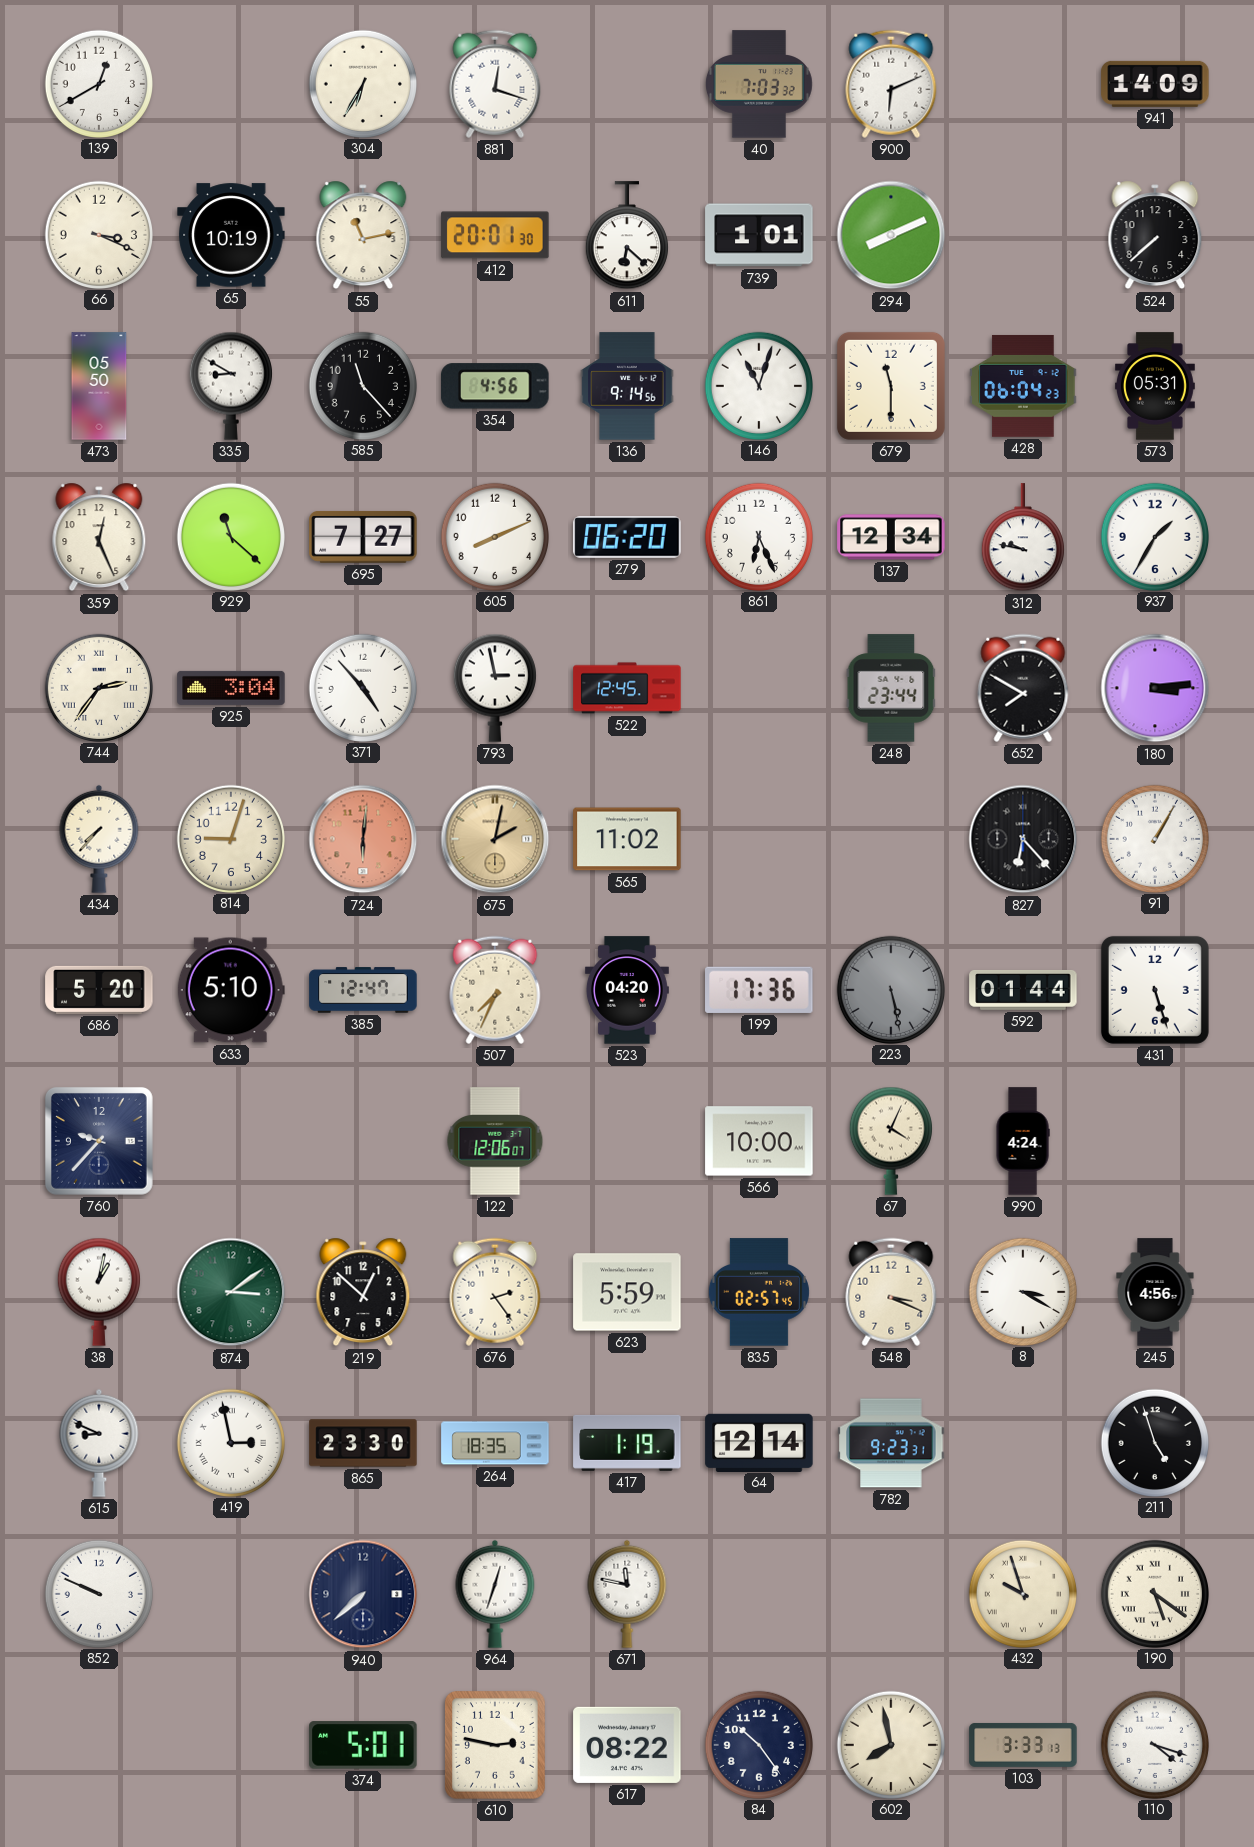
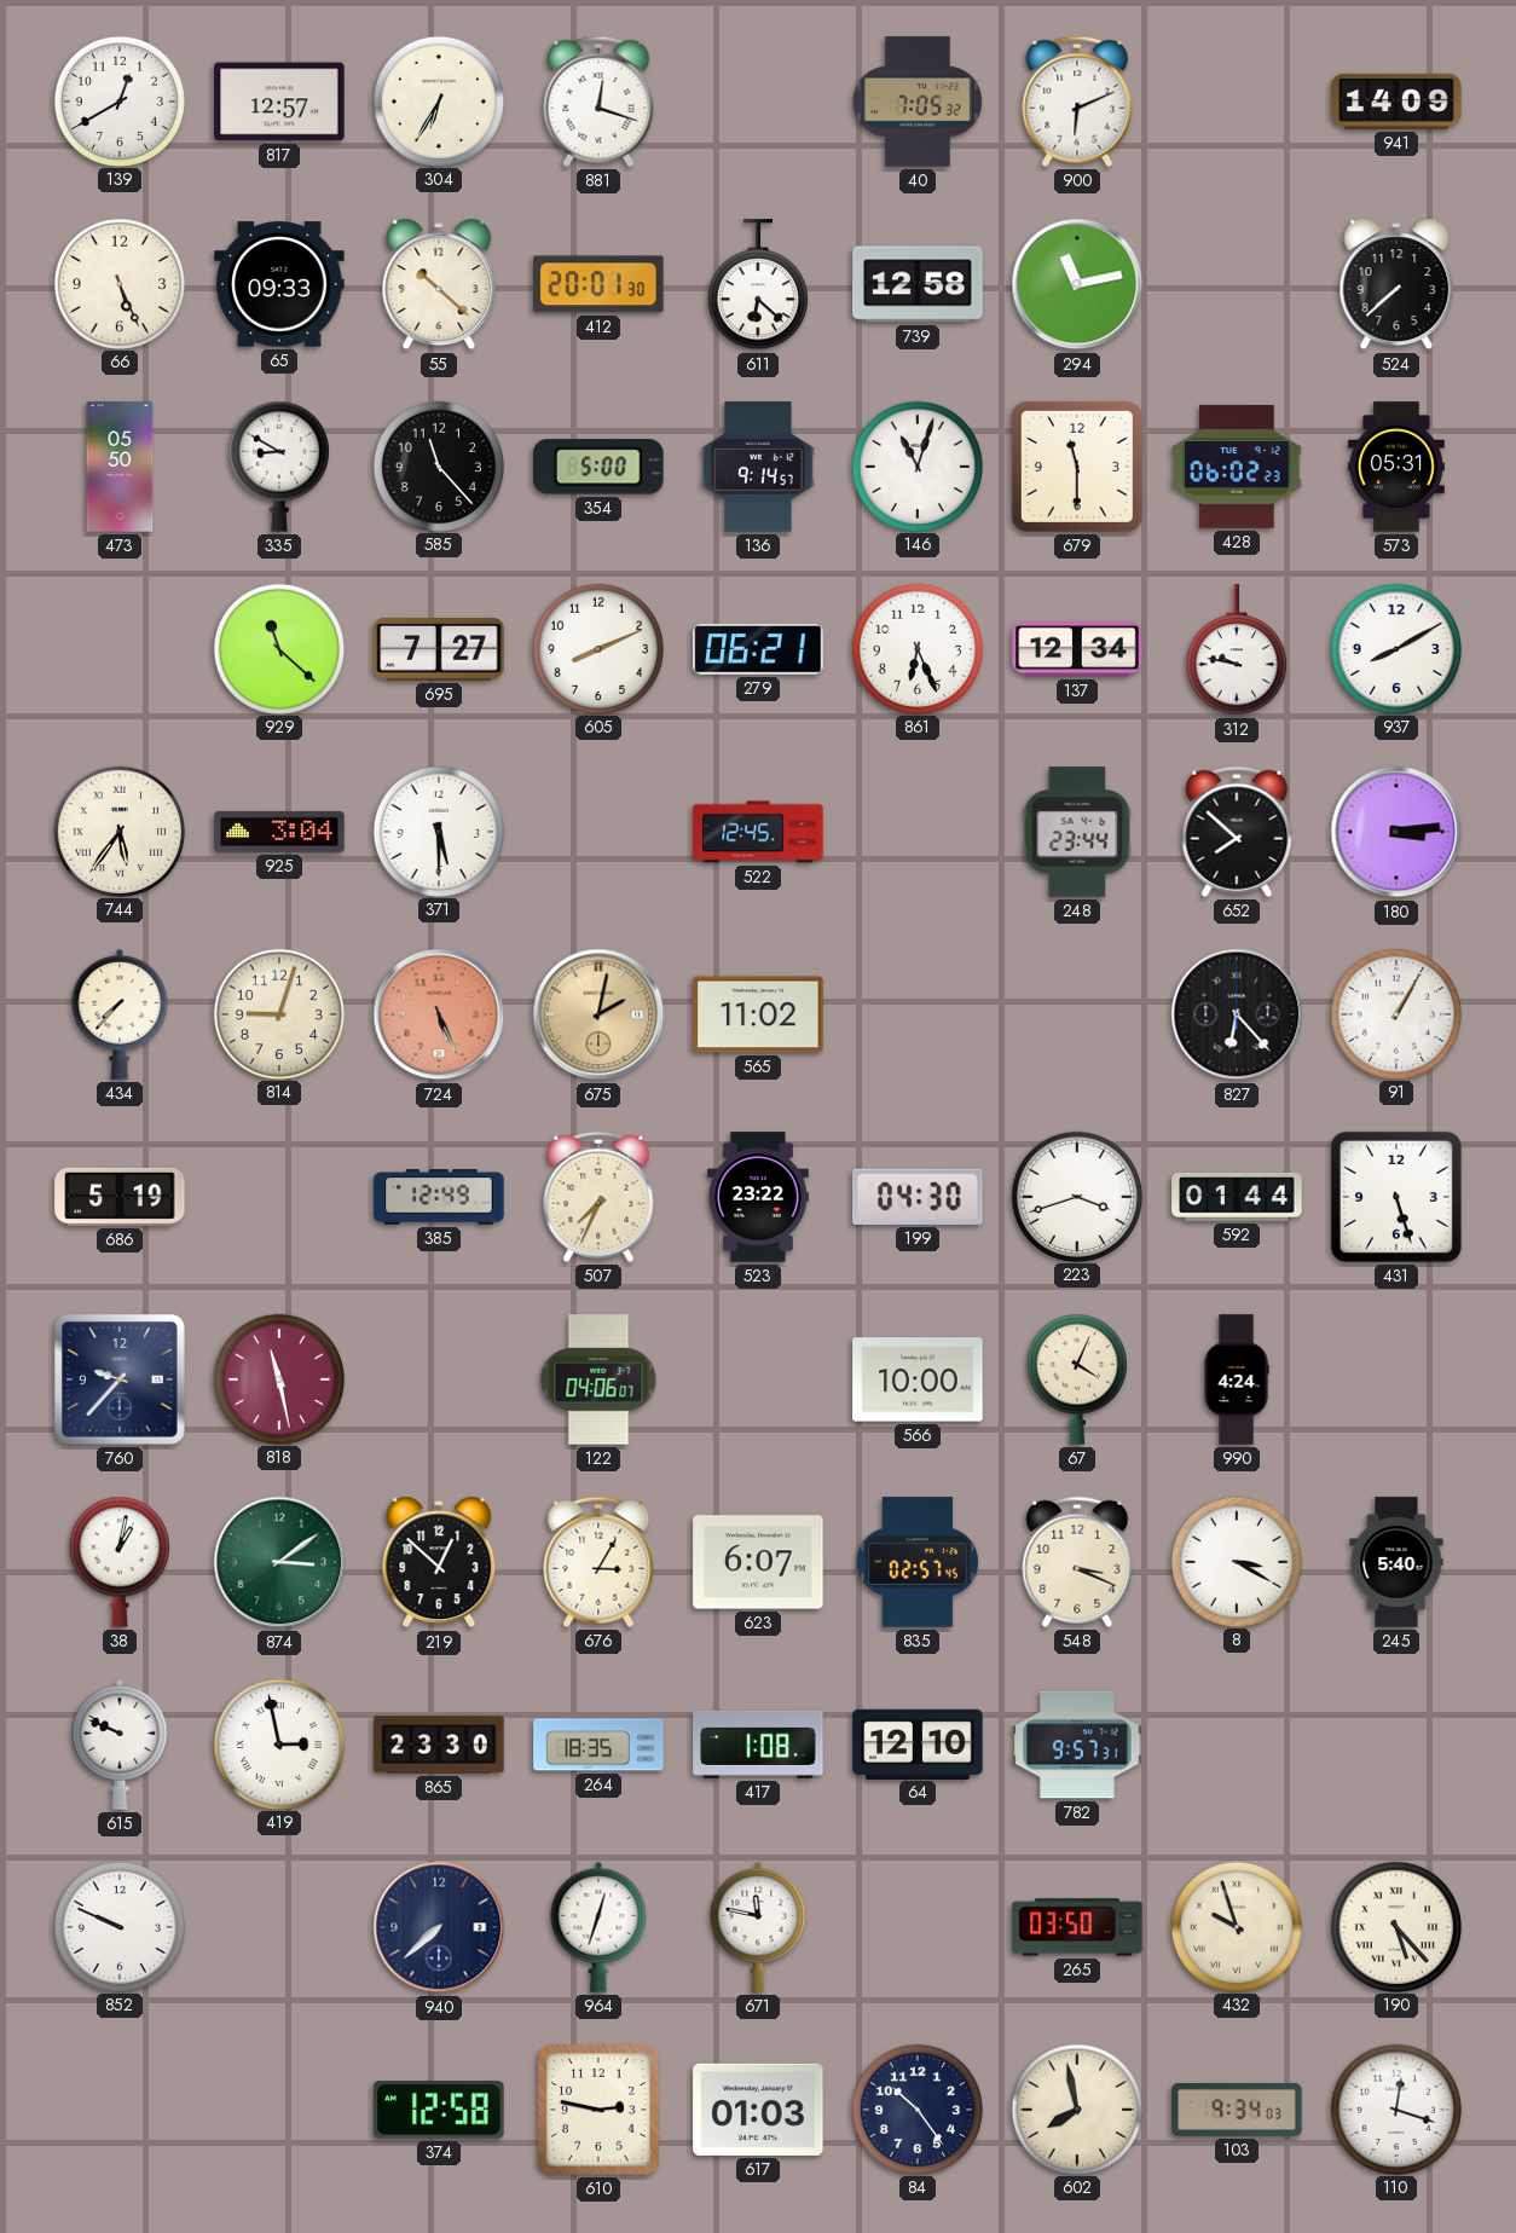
817: none -> 12:57
40: 7:03 -> 7:05
66: 3:19 -> 5:26
65: 10:19 -> 09:33
55: 11:13 -> 10:22
739: 1:01 -> 12:58
294: 8:11 -> 11:13
354: 4:56 -> 5:00
136: 9:14:56 -> 9:14:57
428: 06:04 -> 06:02
359: 12:26 -> none
279: 06:20 -> 06:21
937: 1:35 -> 8:10
744: 2:36 -> 5:36
371: 4:53 -> 5:30
793: 2:58 -> none
652: 7:50 -> 7:52
724: 6:01 -> 5:26
686: 5:20 -> 5:19
633: 5:10 -> none
385: 12:47 -> 12:49
523: 04:20 -> 23:22
199: 17:36 -> 04:30
223: 5:28 -> 3:42
223 dial: grey -> white
818: none -> 11:28
122: 12:06 -> 04:06
676: 2:24 -> 3:05
623: 5:59 -> 6:07
245: 4:56 -> 5:40
615: 8:49 -> 9:49
417: 1:19 -> 1:08
64: 12:14 -> 12:10
782: 9:23 -> 9:57
211: 4:57 -> none
265: none -> 03:50
190: 5:21 -> 5:23
374: 5:01 -> 12:58
617: 08:22 -> 01:03
103: 3:33 -> 9:34
110: 4:18 -> 12:18
